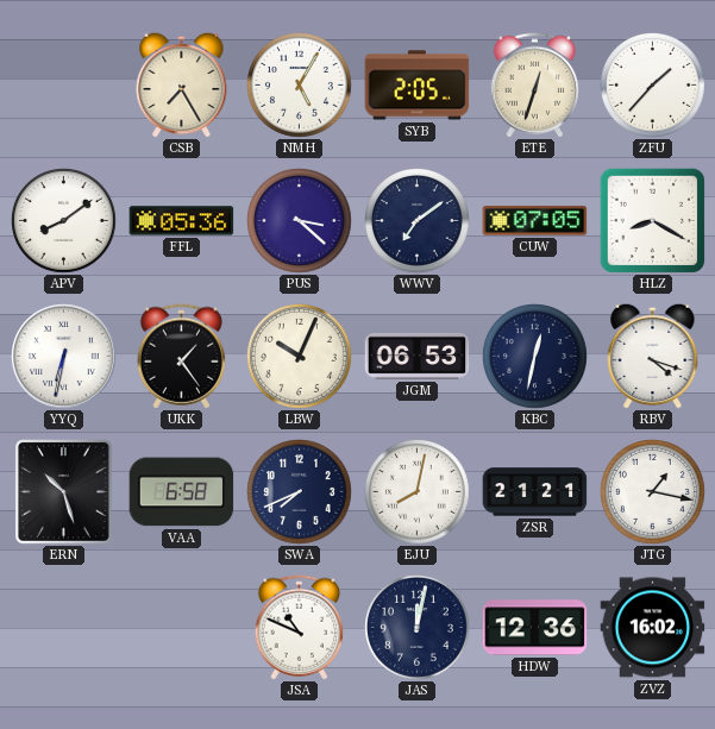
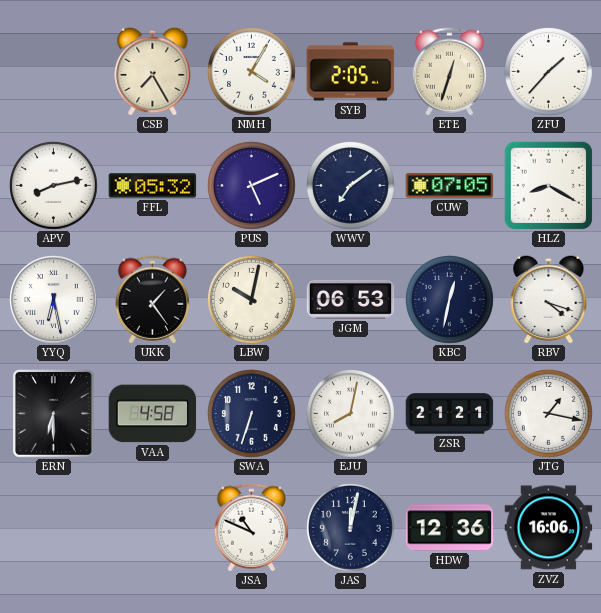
NMH: 5:05 -> 4:05
APV: 8:09 -> 8:13
FFL: 05:36 -> 05:32
PUS: 3:22 -> 5:11
YYQ: 6:32 -> 6:28
LBW: 10:04 -> 10:02
ERN: 10:27 -> 6:30
VAA: 6:58 -> 4:58
SWA: 7:41 -> 6:33
ZVZ: 16:02 -> 16:06
